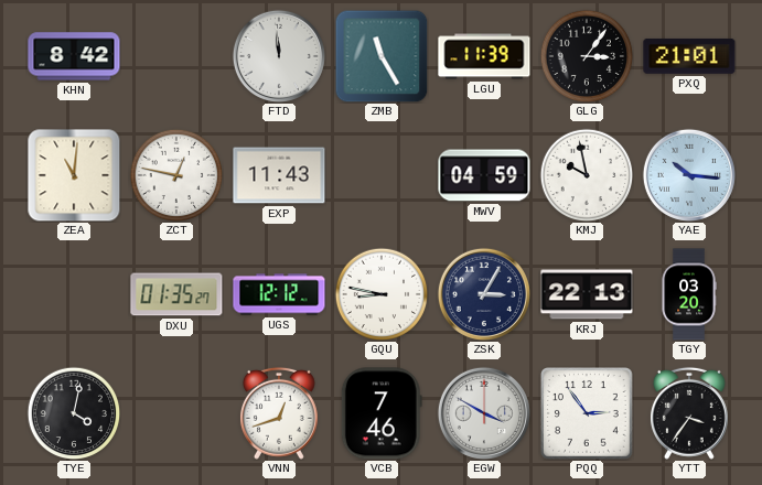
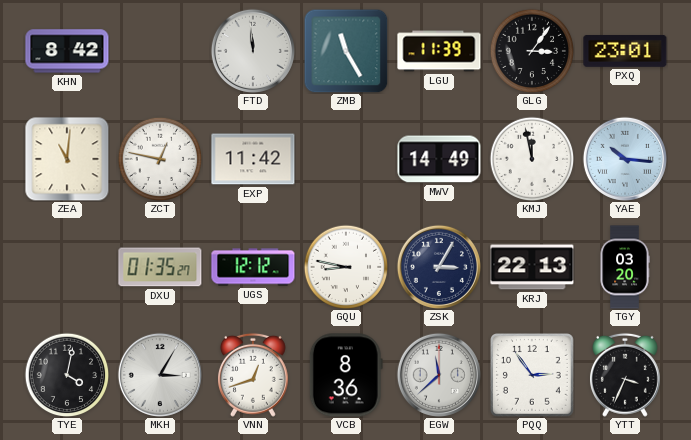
PXQ: 21:01 -> 23:01
EXP: 11:43 -> 11:42
MWV: 04:59 -> 14:49
KMJ: 9:58 -> 11:58
MKH: none -> 3:05
VCB: 7:46 -> 8:36
EGW: 3:50 -> 11:38
YTT: 3:36 -> 3:34
